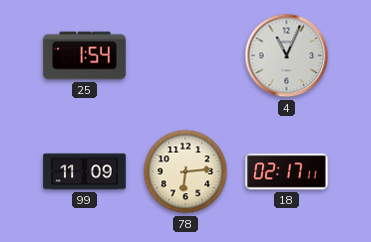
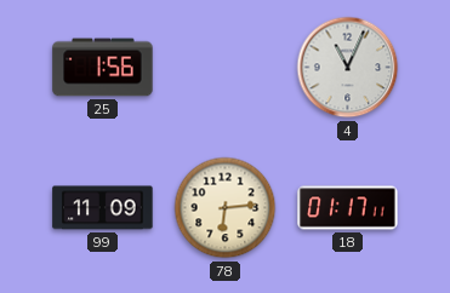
25: 1:54 -> 1:56
18: 02:17 -> 01:17
